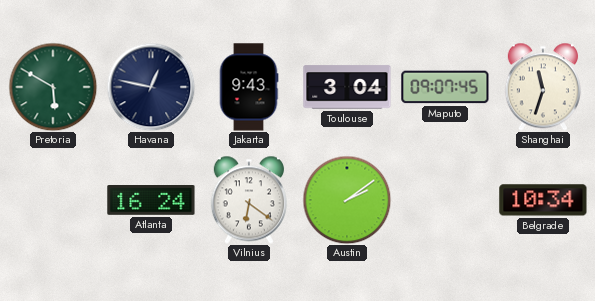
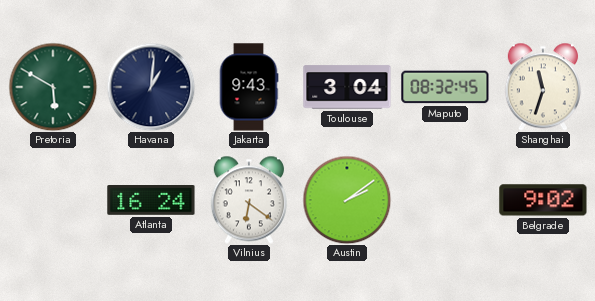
Havana: 12:47 -> 1:01
Maputo: 09:07 -> 08:32
Belgrade: 10:34 -> 9:02
